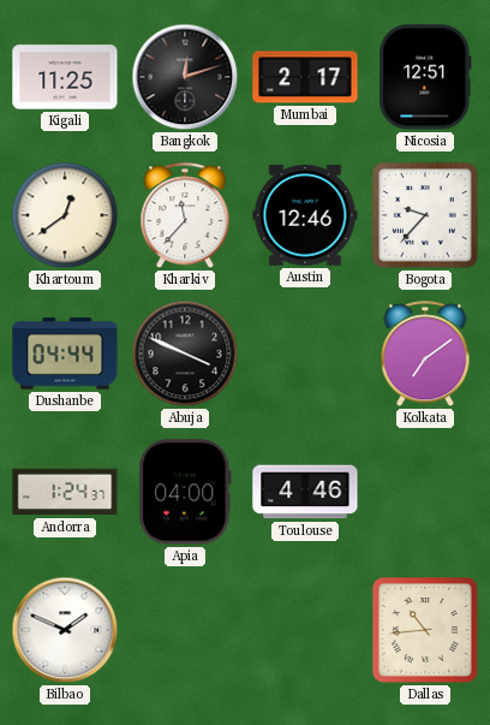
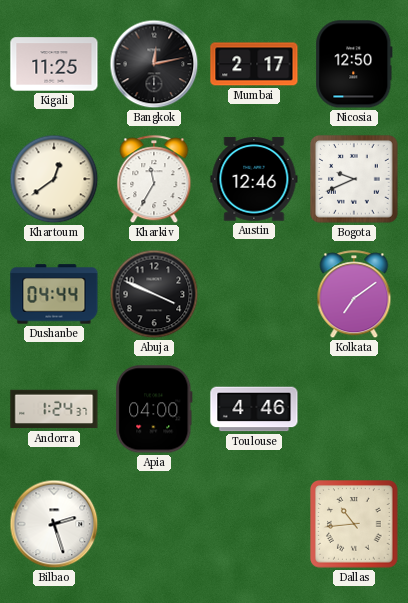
Bangkok: 12:12 -> 12:13
Nicosia: 12:51 -> 12:50
Kharkiv: 11:37 -> 11:35
Bogota: 9:37 -> 9:41
Bilbao: 1:49 -> 2:27
